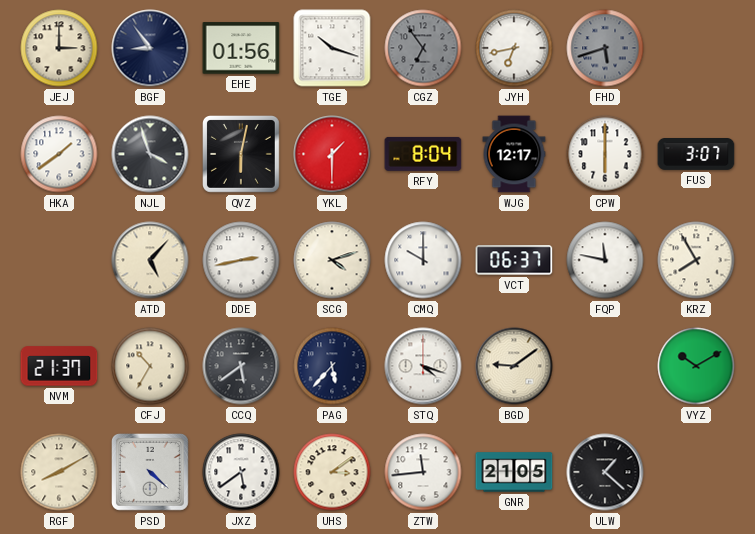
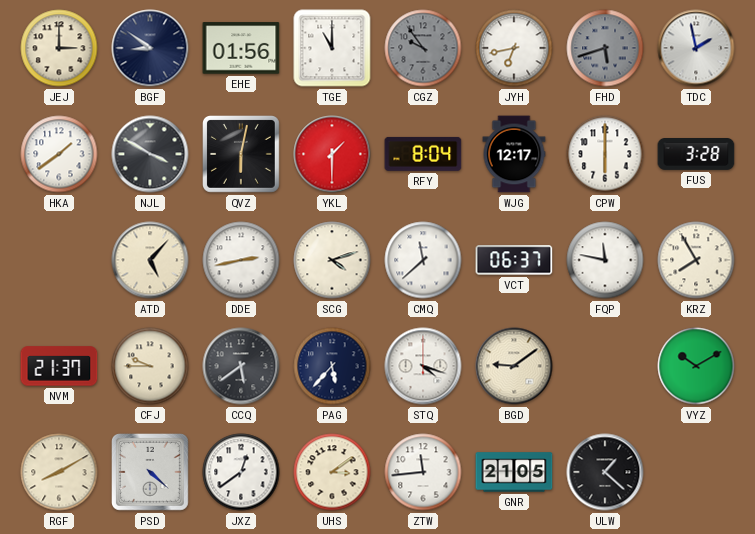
BGF: 8:54 -> 8:51
TGE: 10:18 -> 11:00
CGZ: 6:54 -> 9:54
TDC: none -> 1:58
NJL: 3:57 -> 3:50
FUS: 3:07 -> 3:28
CMQ: 10:00 -> 11:38
CFJ: 10:35 -> 9:45
JXZ: 5:39 -> 12:39
